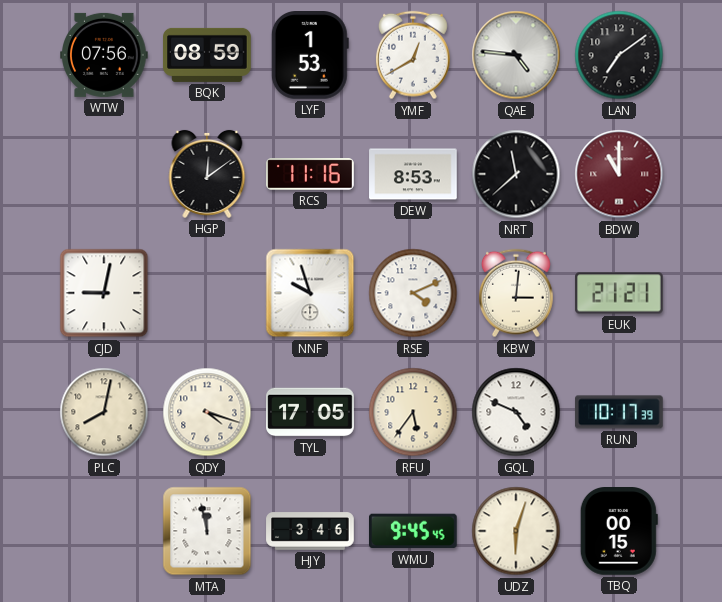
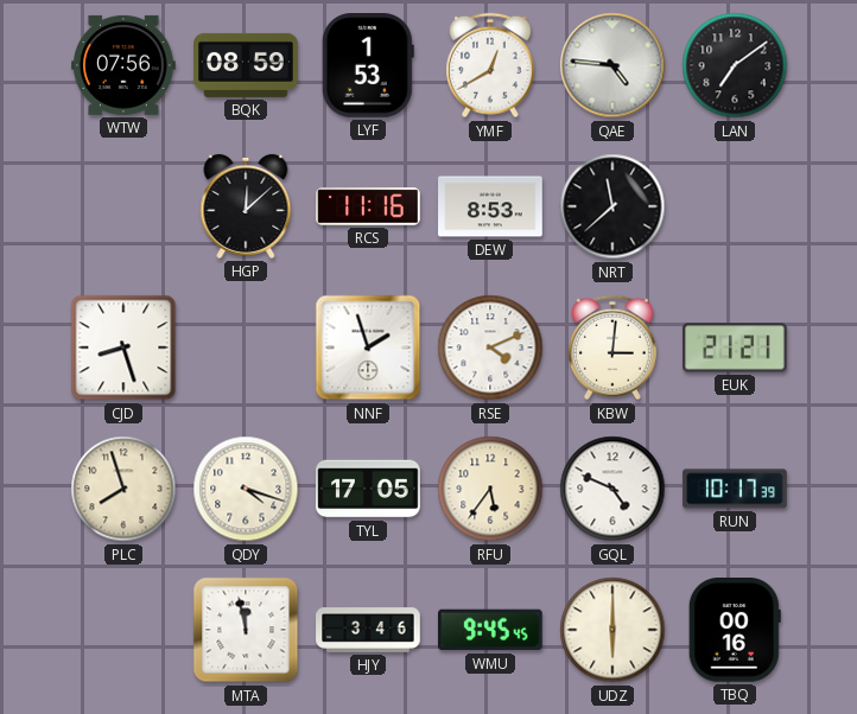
HGP: 12:09 -> 12:08
BDW: 11:00 -> none
CJD: 9:02 -> 8:27
NNF: 9:57 -> 1:57
PLC: 8:02 -> 7:57
UDZ: 6:03 -> 6:00
TBQ: 00:15 -> 00:16
